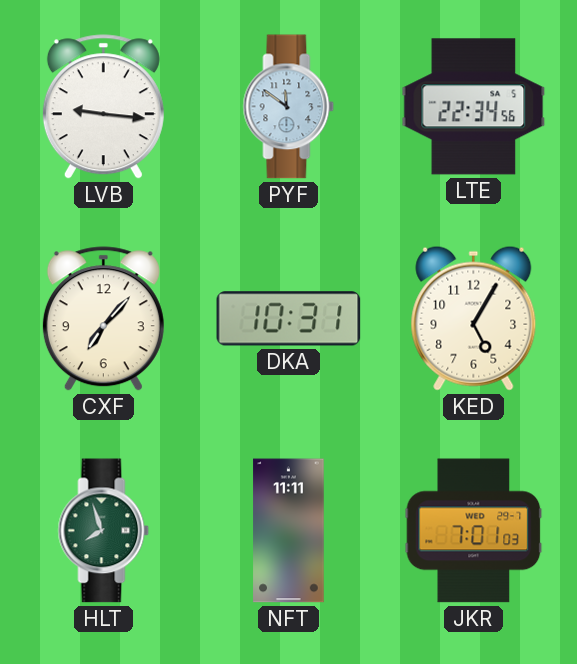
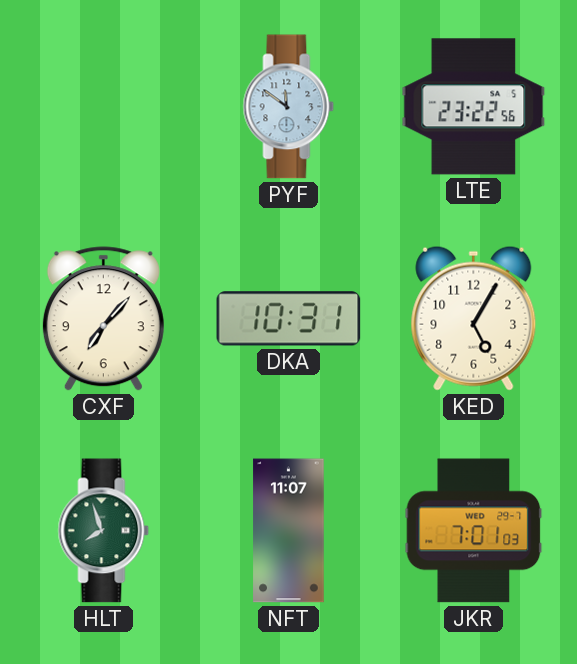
LVB: 9:16 -> none
LTE: 22:34 -> 23:22
NFT: 11:11 -> 11:07
